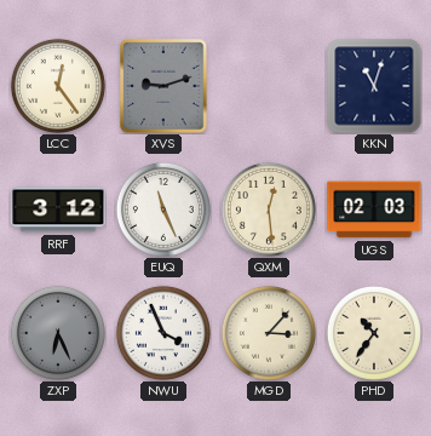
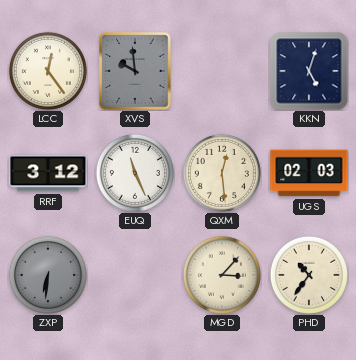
XVS: 9:12 -> 9:59
KKN: 11:03 -> 5:03
ZXP: 6:26 -> 6:31
NWU: 3:56 -> none
